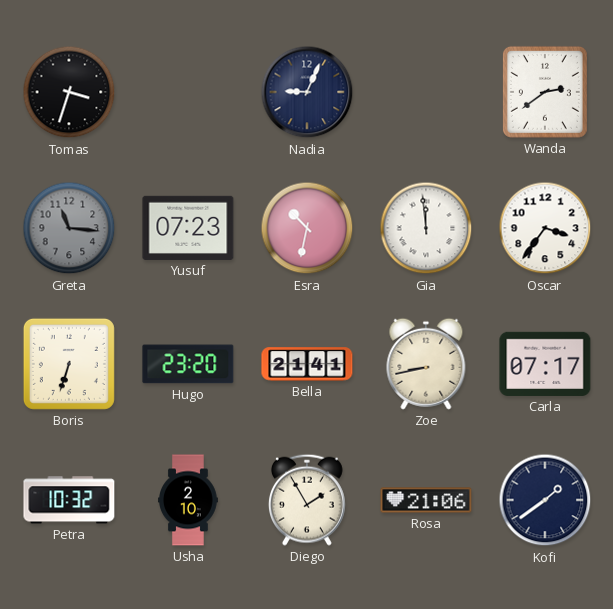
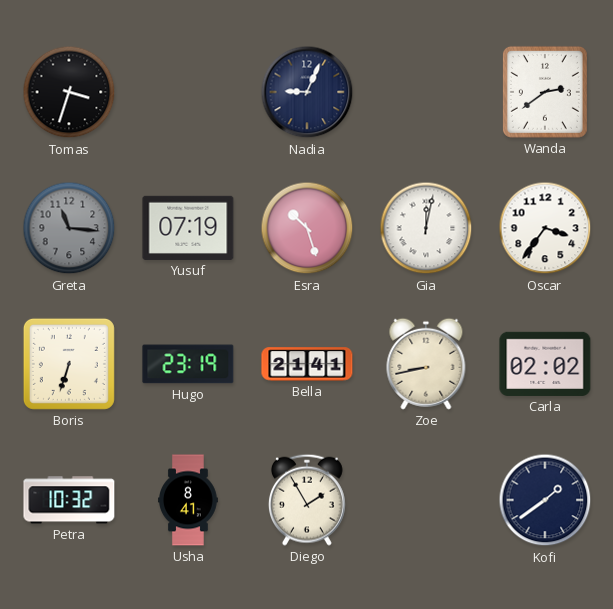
Yusuf: 07:23 -> 07:19
Esra: 10:32 -> 10:27
Gia: 11:59 -> 12:02
Hugo: 23:20 -> 23:19
Carla: 07:17 -> 02:02
Usha: 2:10 -> 8:41
Rosa: 21:06 -> none
